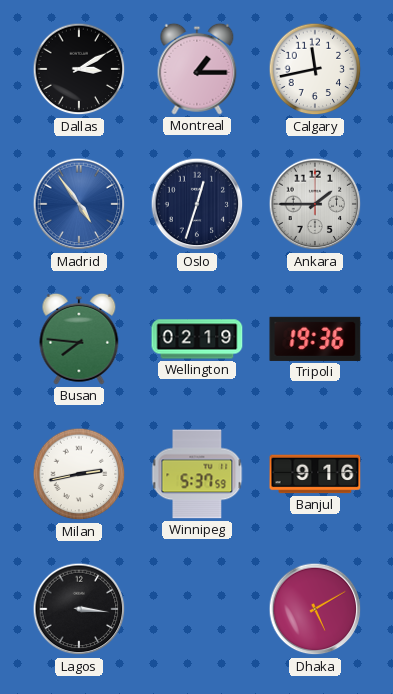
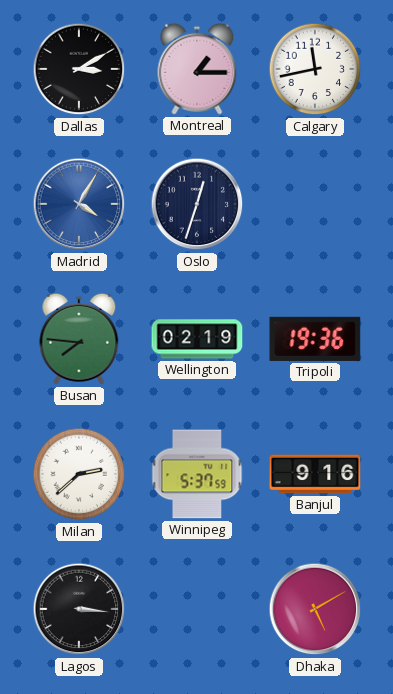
Madrid: 4:54 -> 4:05
Ankara: 1:45 -> none
Milan: 2:43 -> 2:38
